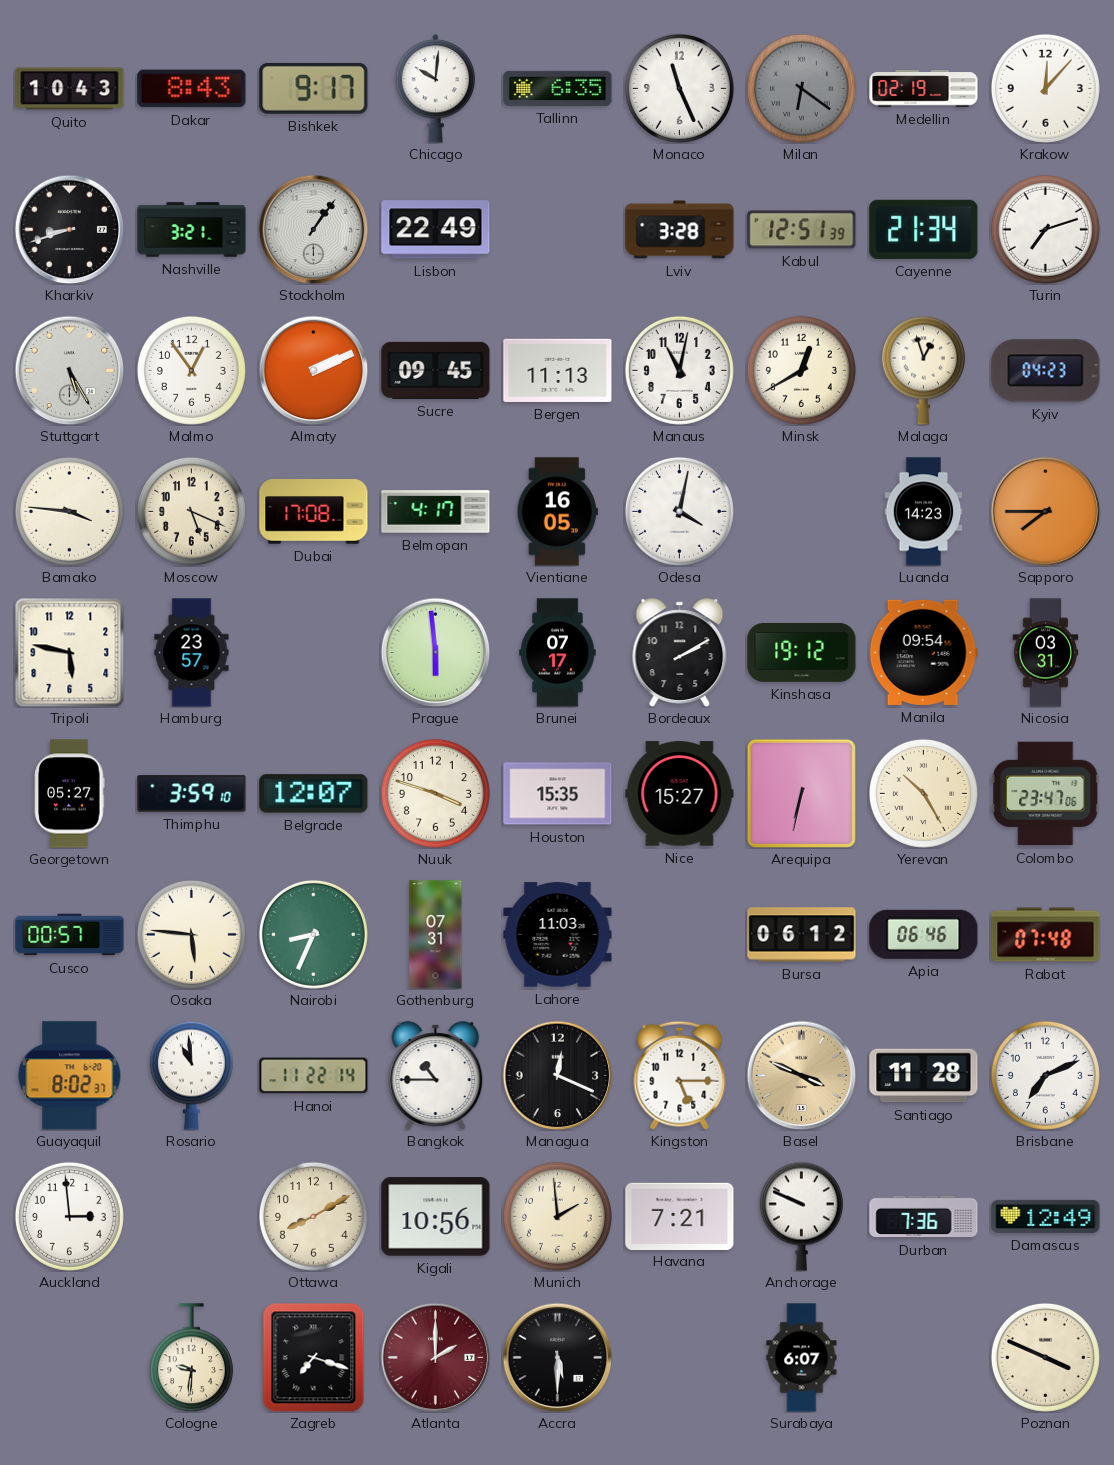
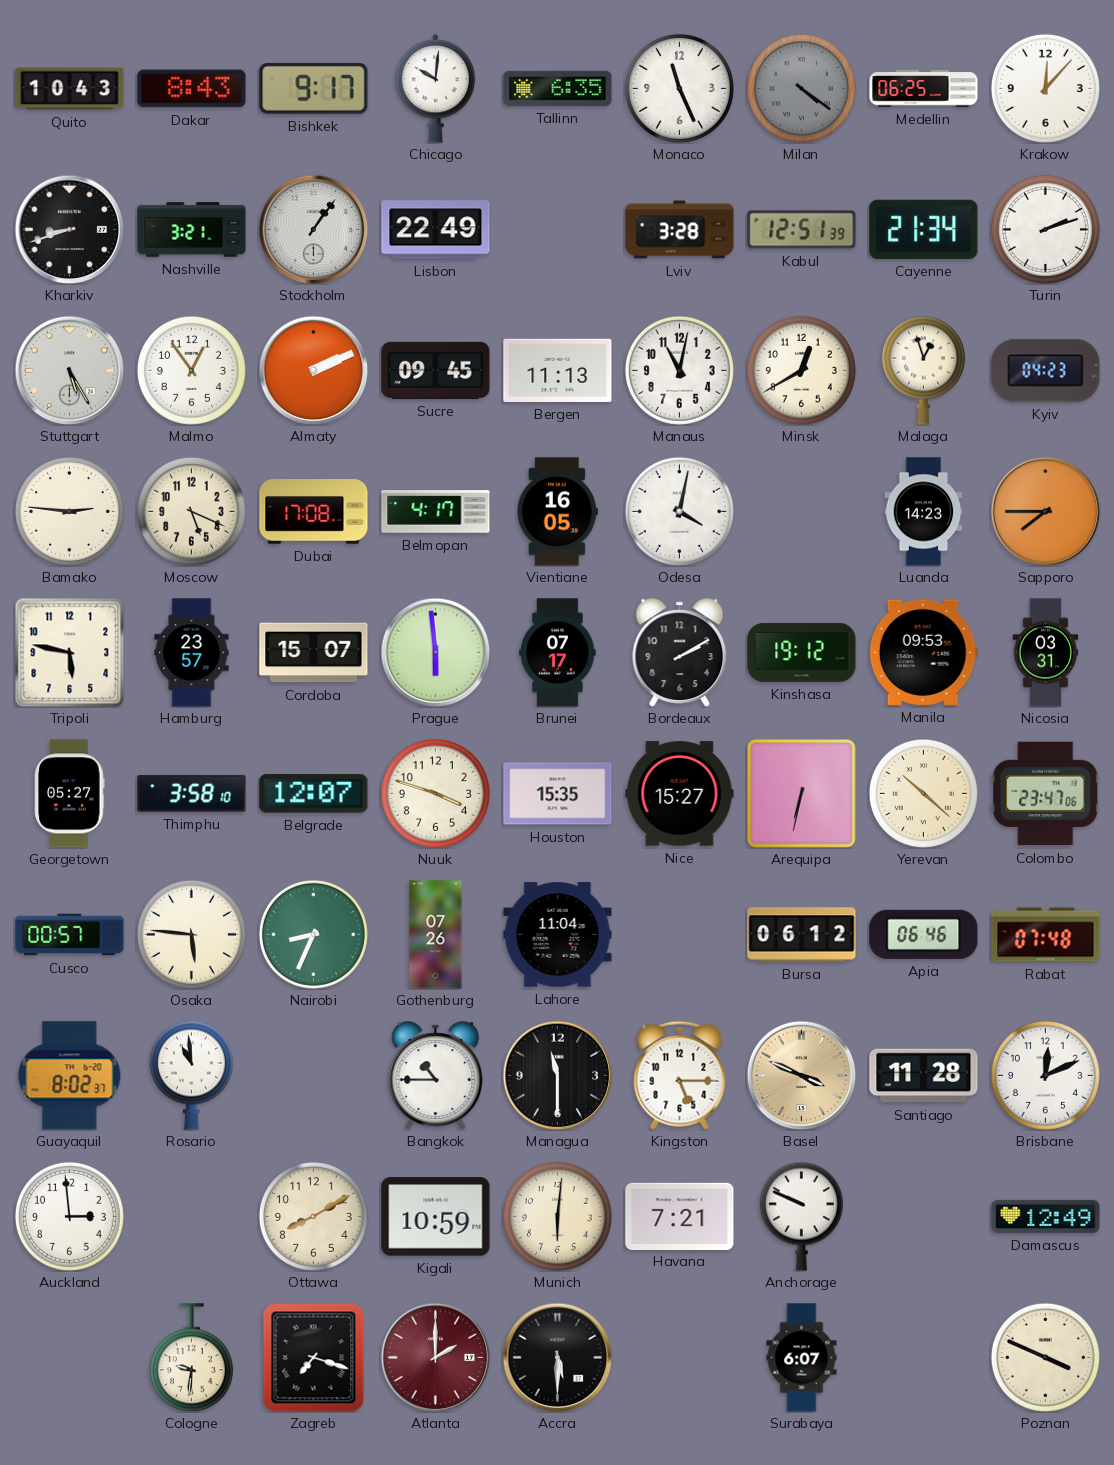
Milan: 6:21 -> 4:21
Medellin: 02:19 -> 06:25
Turin: 7:12 -> 2:12
Bamako: 3:46 -> 2:46
Cordoba: none -> 15:07
Manila: 09:54 -> 09:53
Thimphu: 3:59 -> 3:58
Yerevan: 10:25 -> 10:22
Gothenburg: 07:31 -> 07:26
Lahore: 11:03 -> 11:04
Hanoi: 11:22 -> none
Managua: 12:19 -> 11:30
Brisbane: 7:11 -> 12:11
Kigali: 10:56 -> 10:59
Munich: 1:59 -> 6:01
Durban: 7:36 -> none
